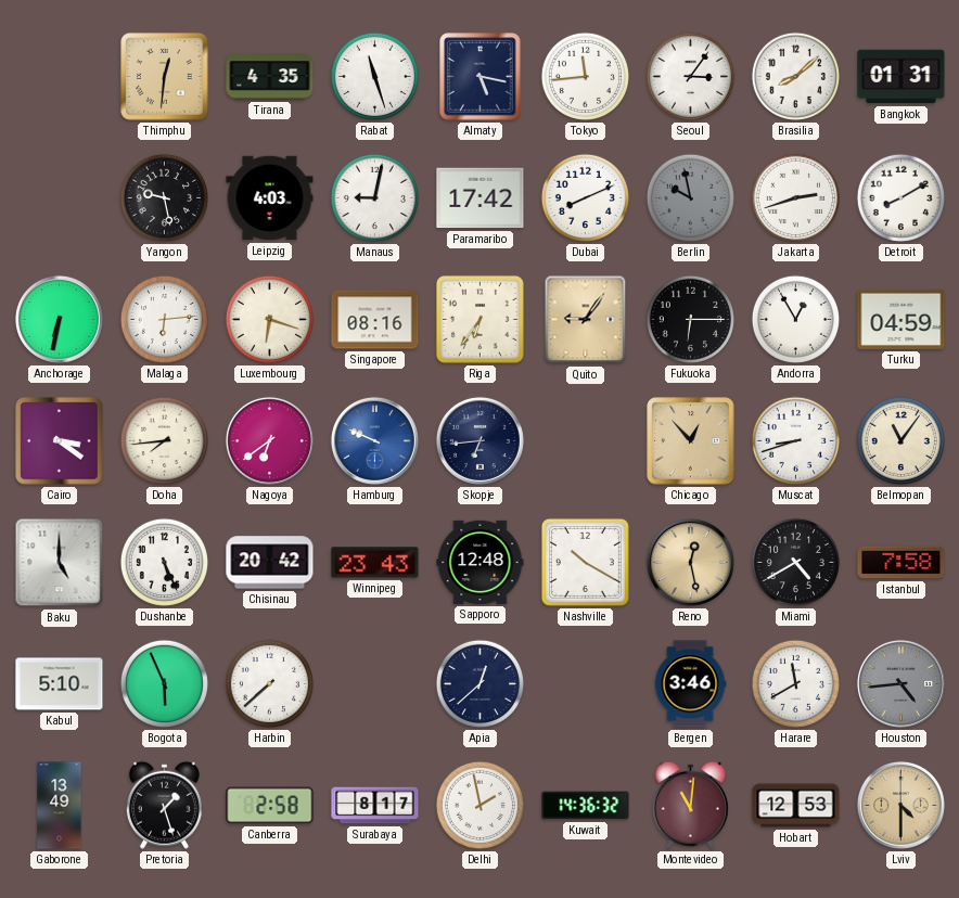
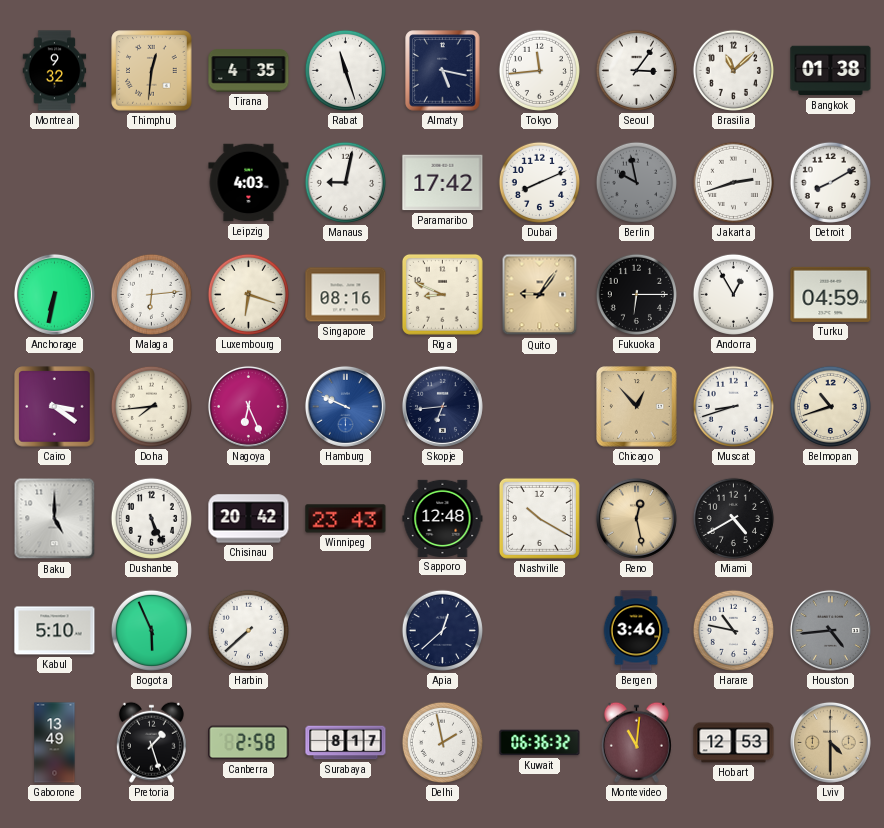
Montreal: none -> 9:32
Brasilia: 8:08 -> 11:08
Bangkok: 01:31 -> 01:38
Yangon: 9:28 -> none
Riga: 6:36 -> 8:49
Nagoya: 6:39 -> 6:26
Belmopan: 11:06 -> 10:42
Istanbul: 7:58 -> none
Harare: 11:40 -> 10:47
Kuwait: 14:36 -> 06:36
